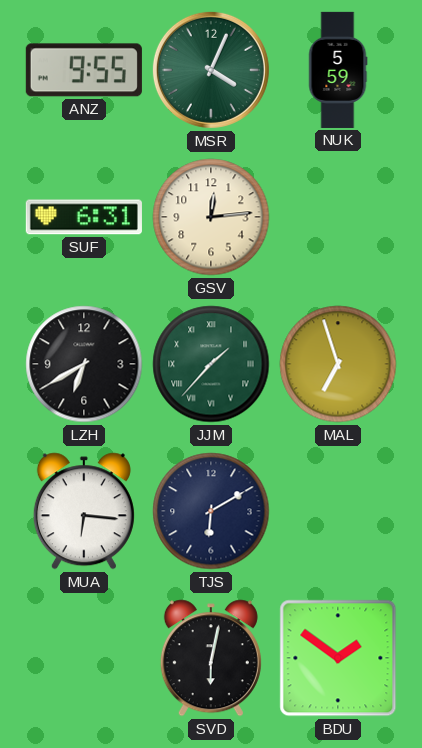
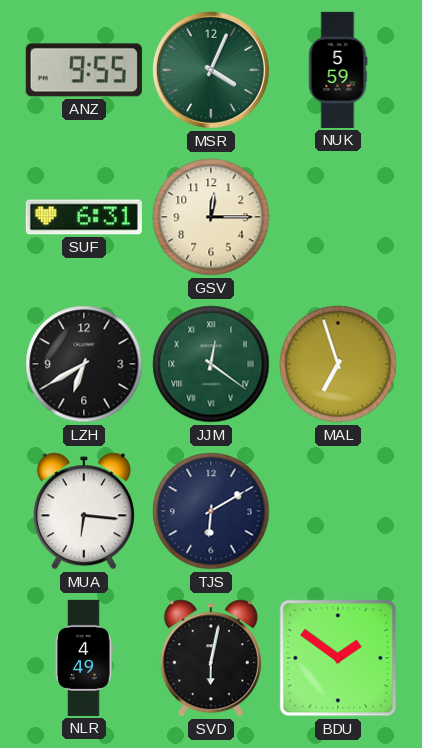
GSV: 12:14 -> 12:15
JJM: 1:37 -> 12:21
NLR: none -> 4:49
